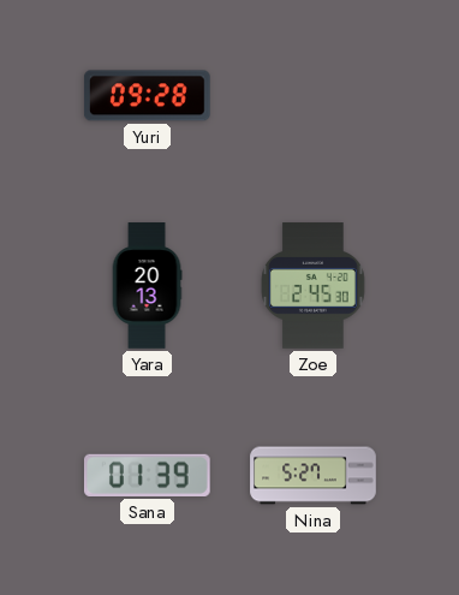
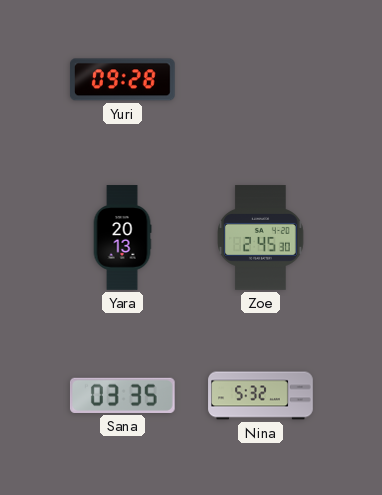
Sana: 01:39 -> 03:35
Nina: 5:27 -> 5:32
